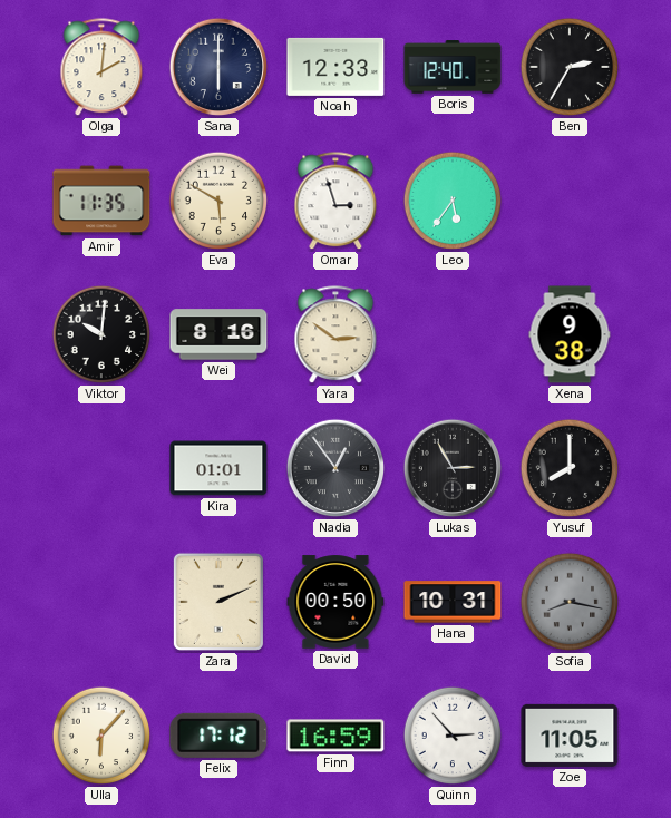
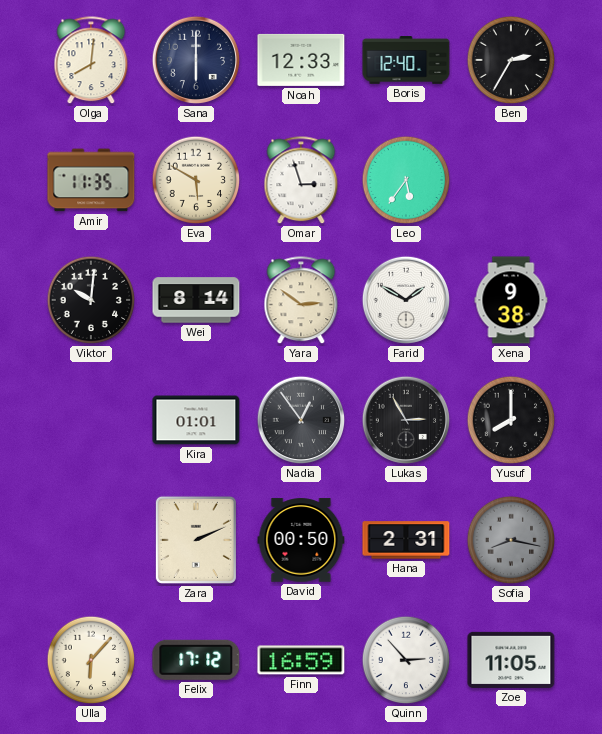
Olga: 2:01 -> 8:01
Wei: 8:16 -> 8:14
Farid: none -> 1:50
Hana: 10:31 -> 2:31
